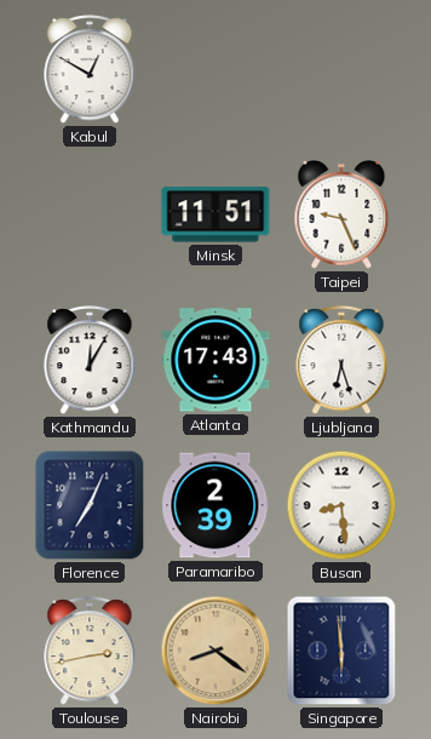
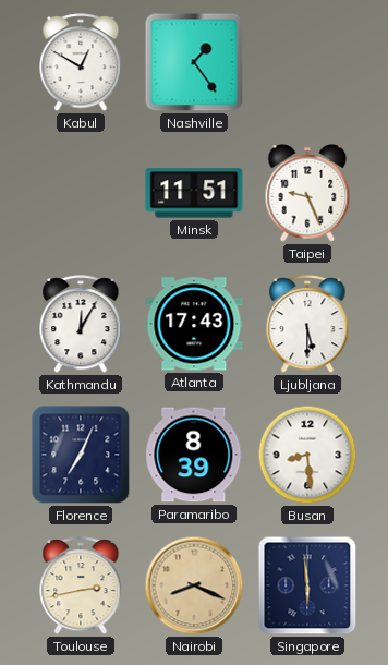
Nashville: none -> 1:24
Ljubljana: 6:27 -> 5:30
Paramaribo: 2:39 -> 8:39
Nairobi: 8:21 -> 8:19
